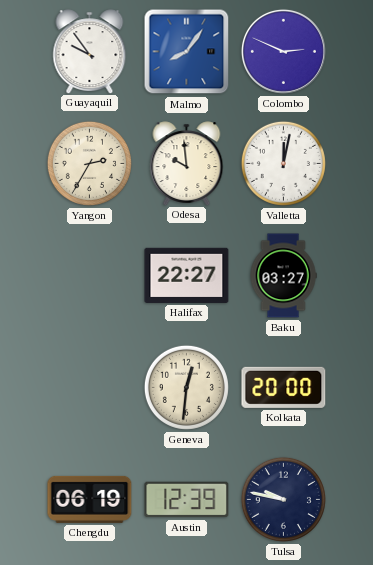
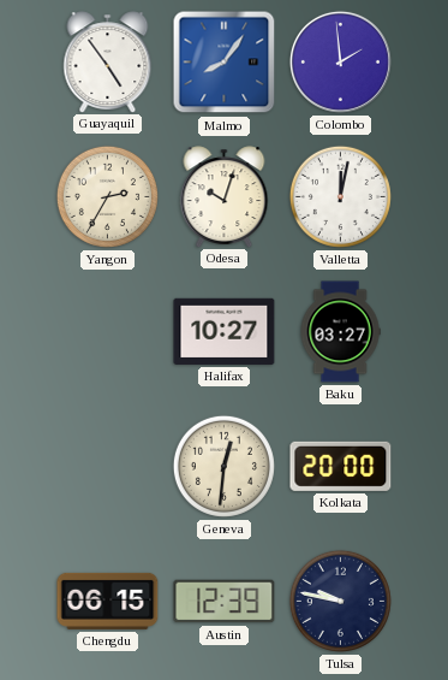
Guayaquil: 9:54 -> 4:54
Colombo: 2:49 -> 1:59
Odesa: 9:59 -> 10:03
Halifax: 22:27 -> 10:27
Chengdu: 06:19 -> 06:15
